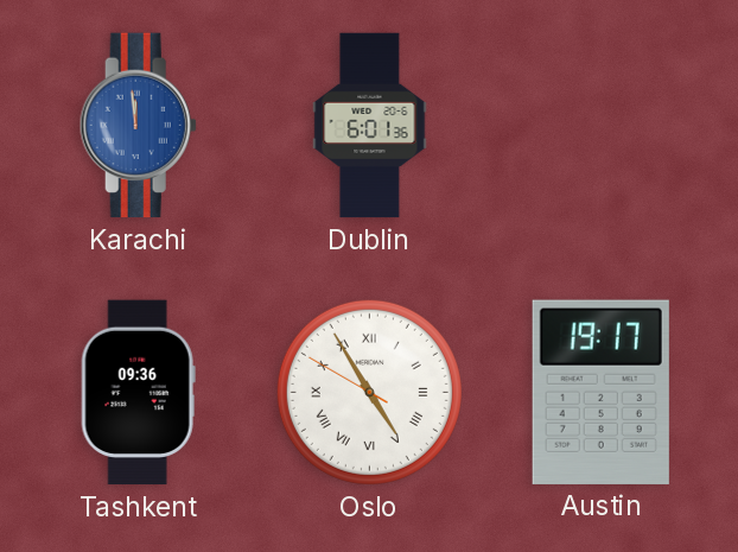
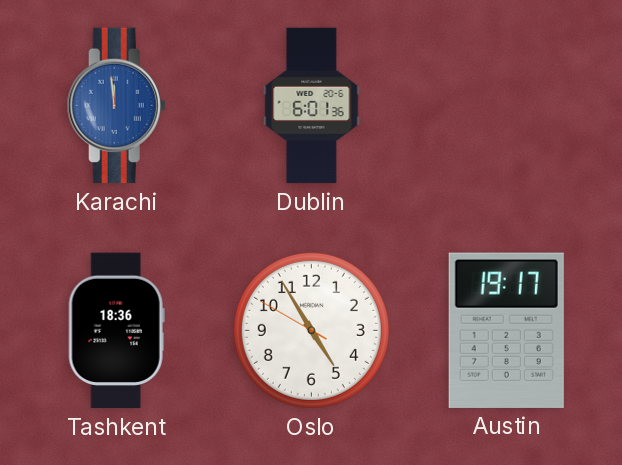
Tashkent: 09:36 -> 18:36
Oslo numerals: Roman -> Arabic
